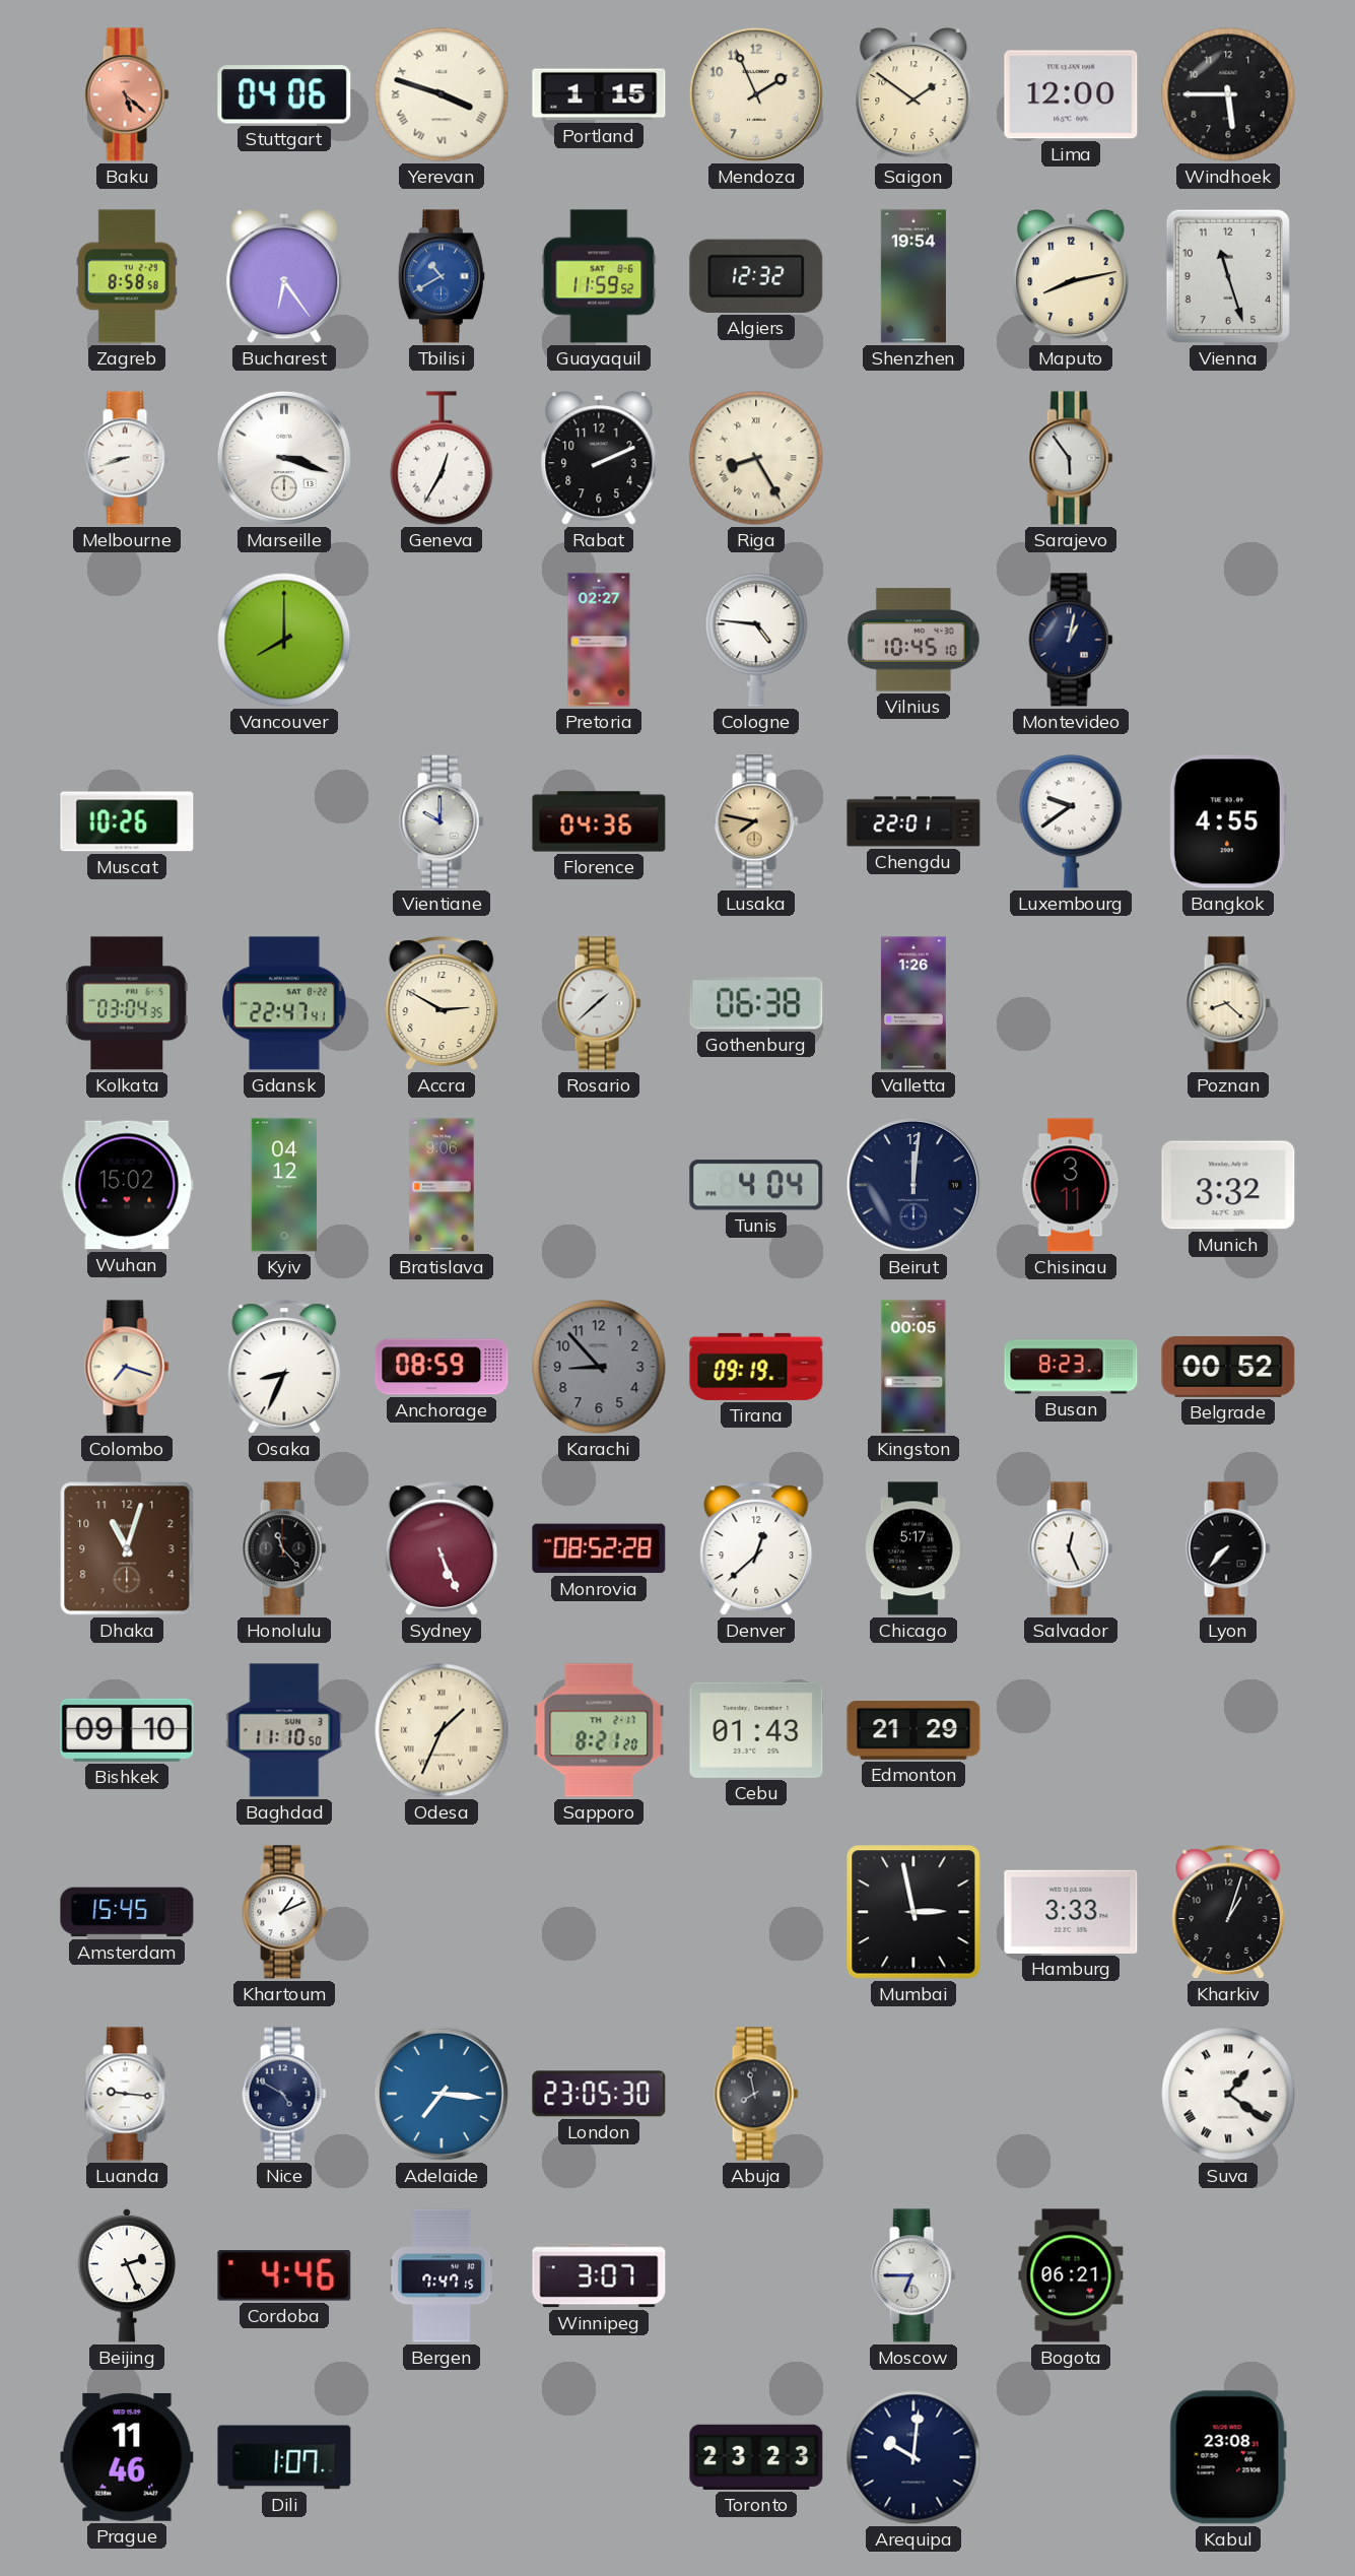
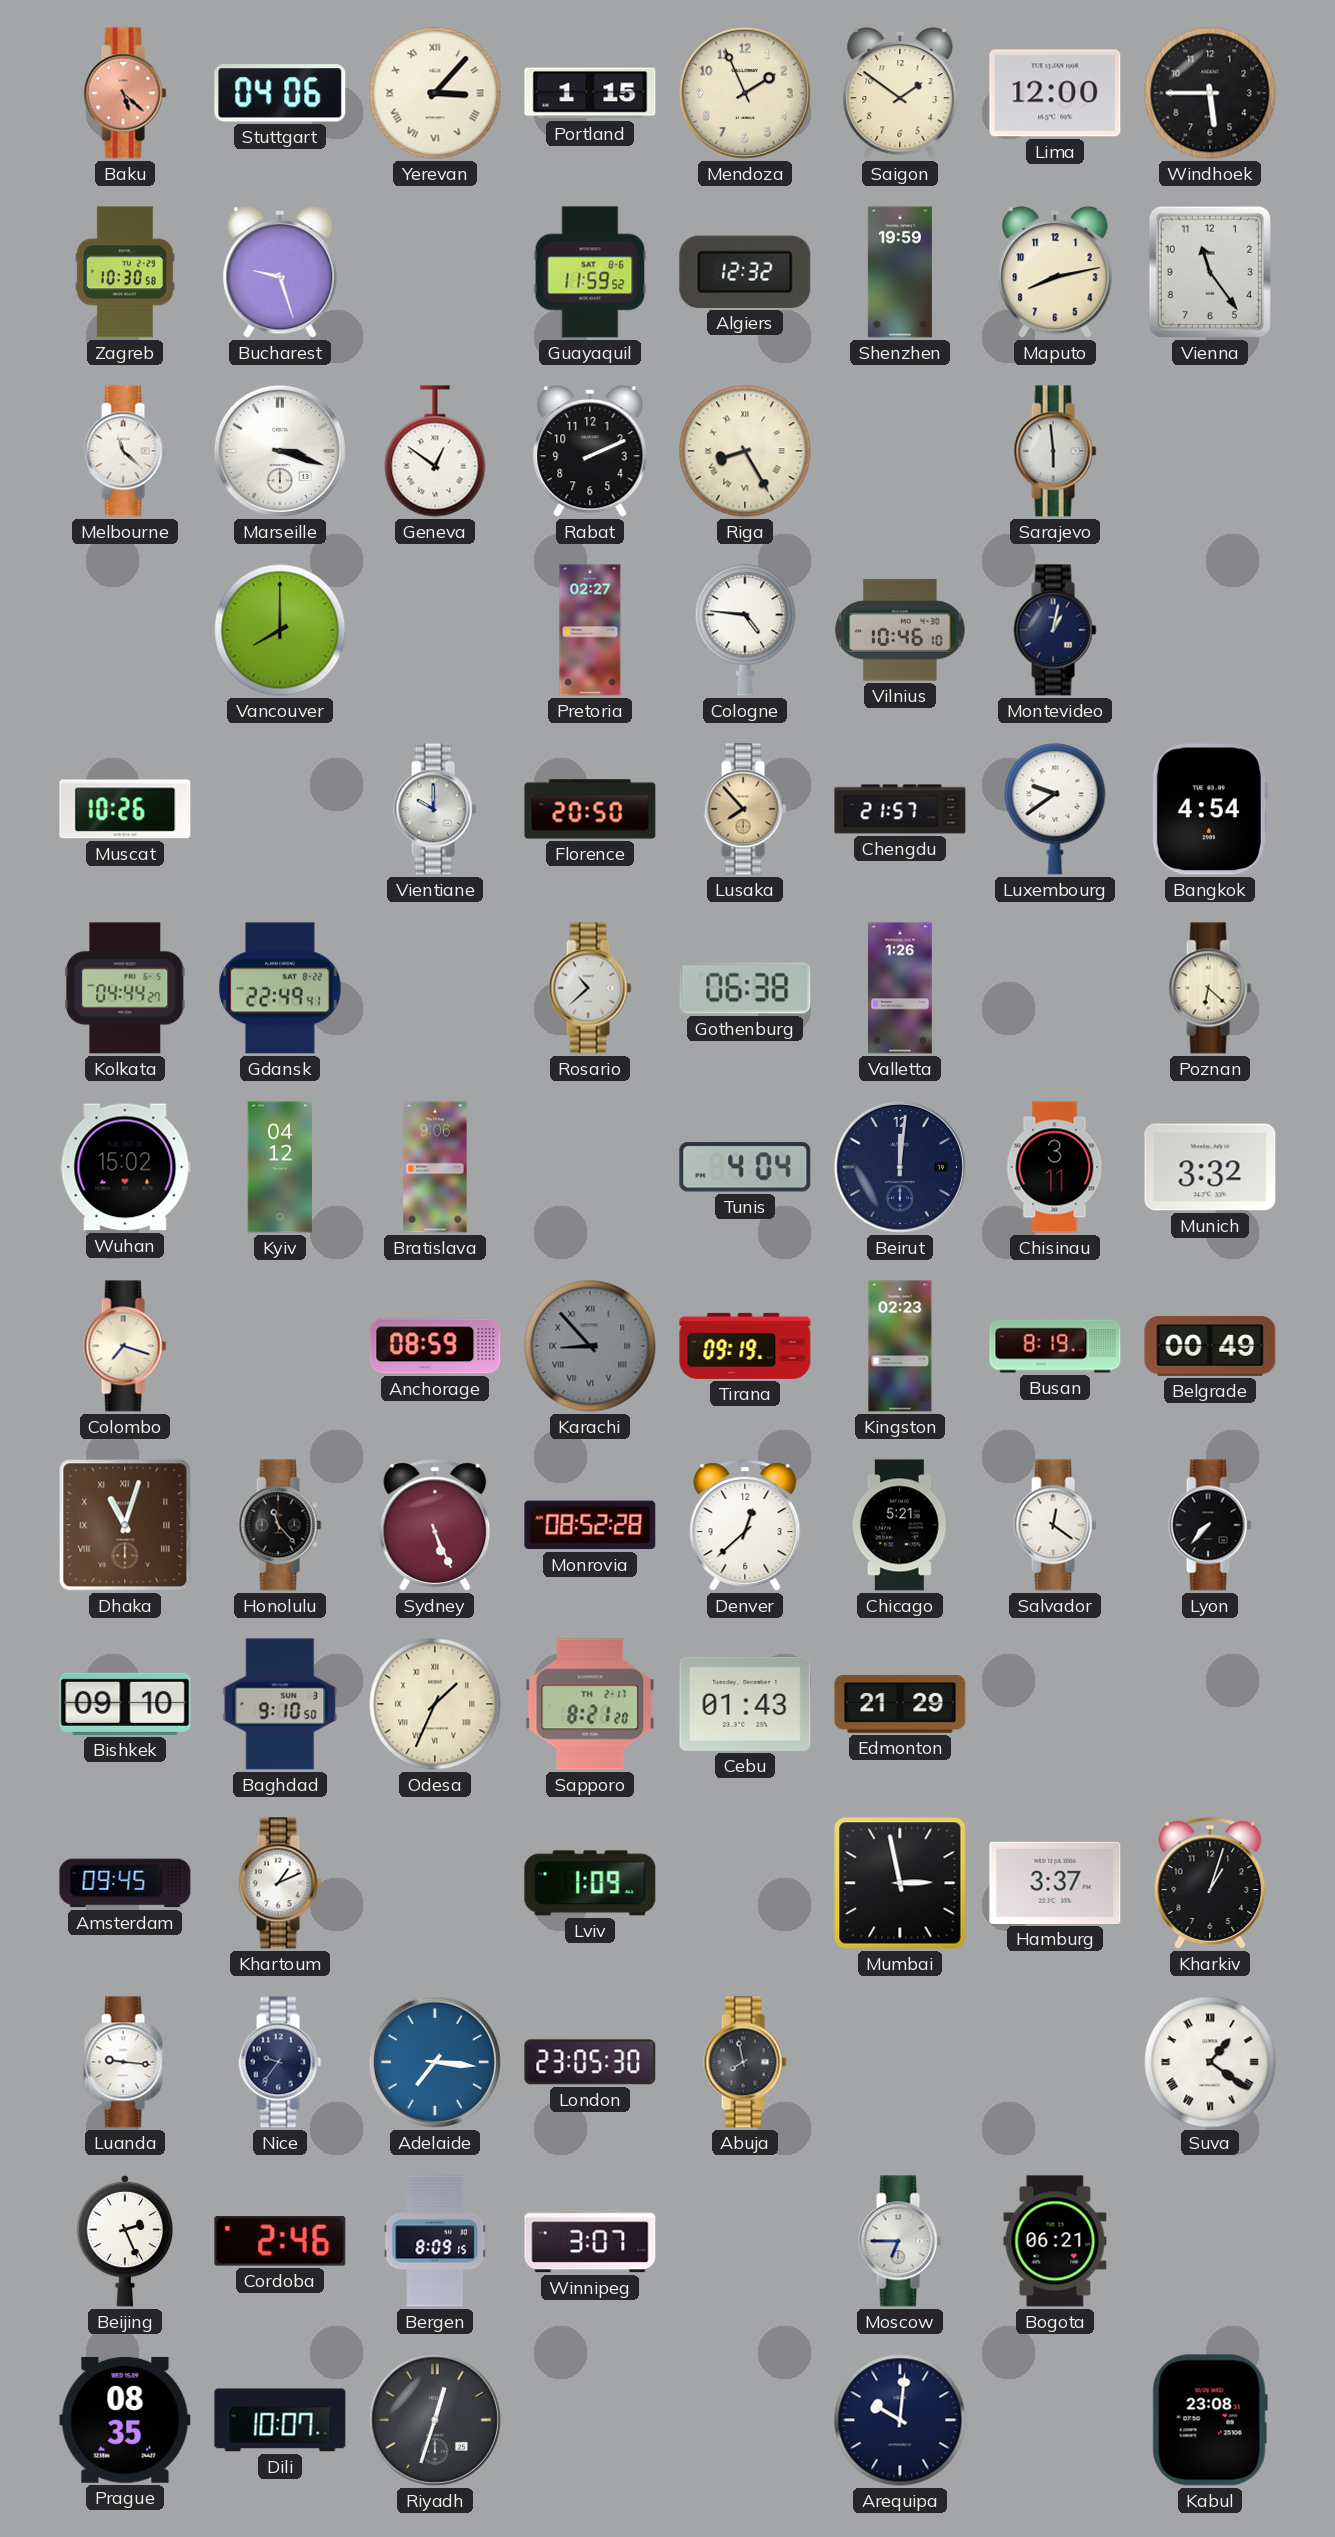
Yerevan: 3:48 -> 3:07
Zagreb: 8:58 -> 10:30
Bucharest: 6:24 -> 9:27
Tbilisi: 10:40 -> none
Shenzhen: 19:54 -> 19:59
Vienna: 11:27 -> 11:24
Melbourne: 8:42 -> 11:22
Geneva: 12:35 -> 12:51
Sarajevo: 5:54 -> 5:59
Vilnius: 10:45 -> 10:46
Florence: 04:36 -> 20:50
Lusaka: 7:47 -> 7:53
Chengdu: 22:01 -> 21:57
Bangkok: 4:55 -> 4:54
Kolkata: 03:04 -> 04:44
Gdansk: 22:47 -> 22:49
Accra: 2:50 -> none
Rosario: 1:38 -> 10:38
Poznan: 8:22 -> 6:22
Osaka: 8:34 -> none
Karachi numerals: Arabic -> Roman
Kingston: 00:05 -> 02:23
Busan: 8:23 -> 8:19
Belgrade: 00:52 -> 00:49
Dhaka numerals: Arabic -> Roman
Chicago: 5:17 -> 5:21
Salvador: 12:26 -> 12:21
Baghdad: 11:10 -> 9:10
Amsterdam: 15:45 -> 09:45
Lviv: none -> 1:09
Hamburg: 3:33 -> 3:37
Nice: 4:50 -> 9:36
Cordoba: 4:46 -> 2:46
Bergen: 7:47 -> 8:09
Prague: 11:46 -> 08:35
Dili: 1:07 -> 10:07
Riyadh: none -> 12:33
Toronto: 23:23 -> none
